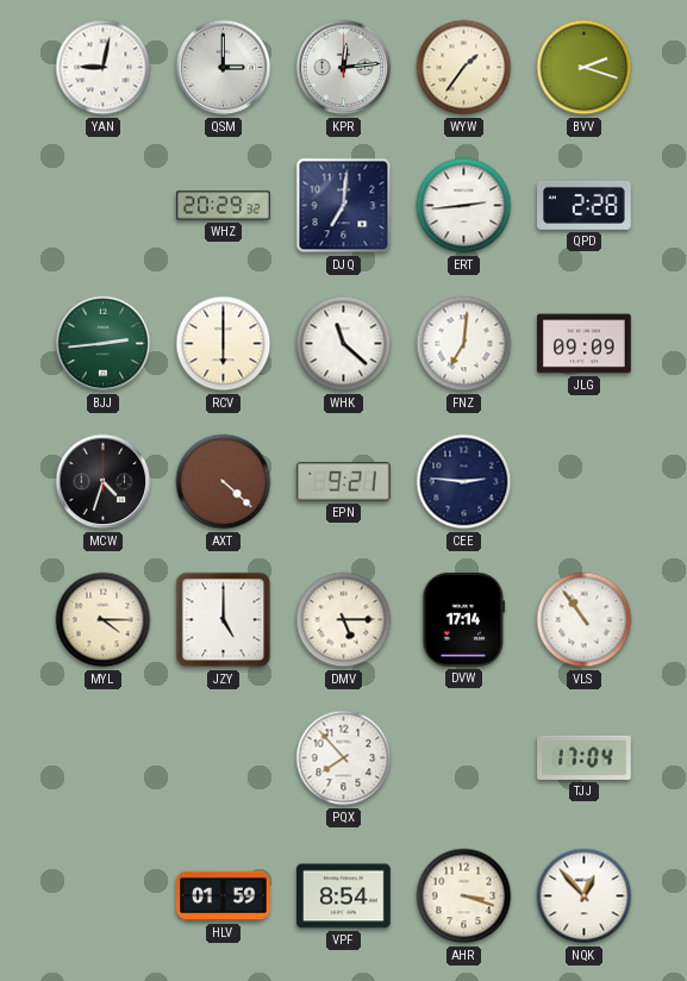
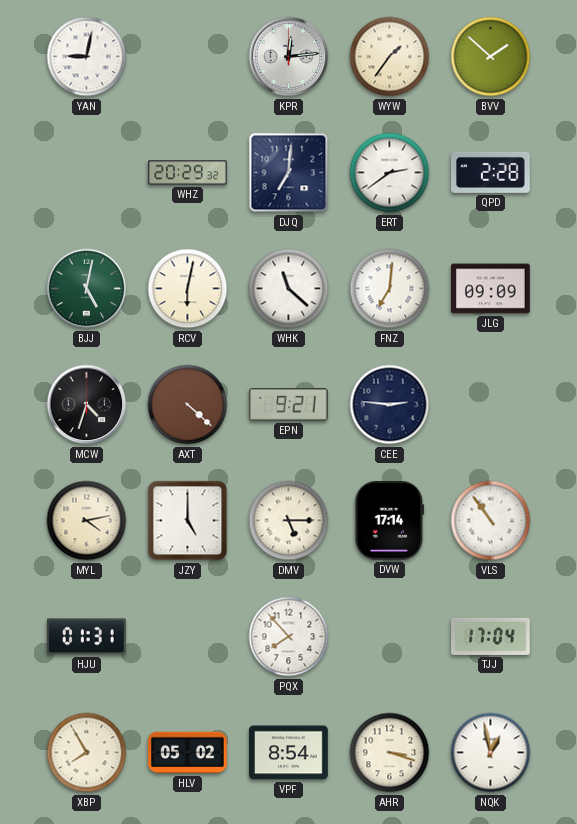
QSM: 3:00 -> none
BVV: 2:18 -> 1:52
ERT: 2:44 -> 2:39
BJJ: 2:44 -> 5:02
RCV: 6:00 -> 6:02
MYL: 4:15 -> 4:13
HJU: none -> 01:31
XBP: none -> 7:55
HLV: 01:59 -> 05:02
NQK: 12:53 -> 12:58
